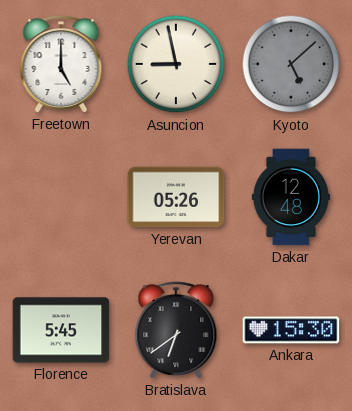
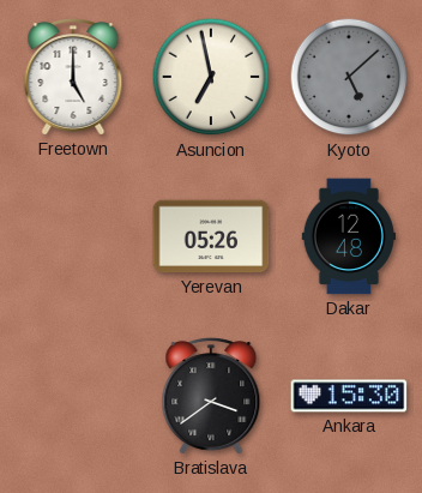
Asuncion: 8:58 -> 6:58
Florence: 5:45 -> none
Bratislava: 6:39 -> 3:39
